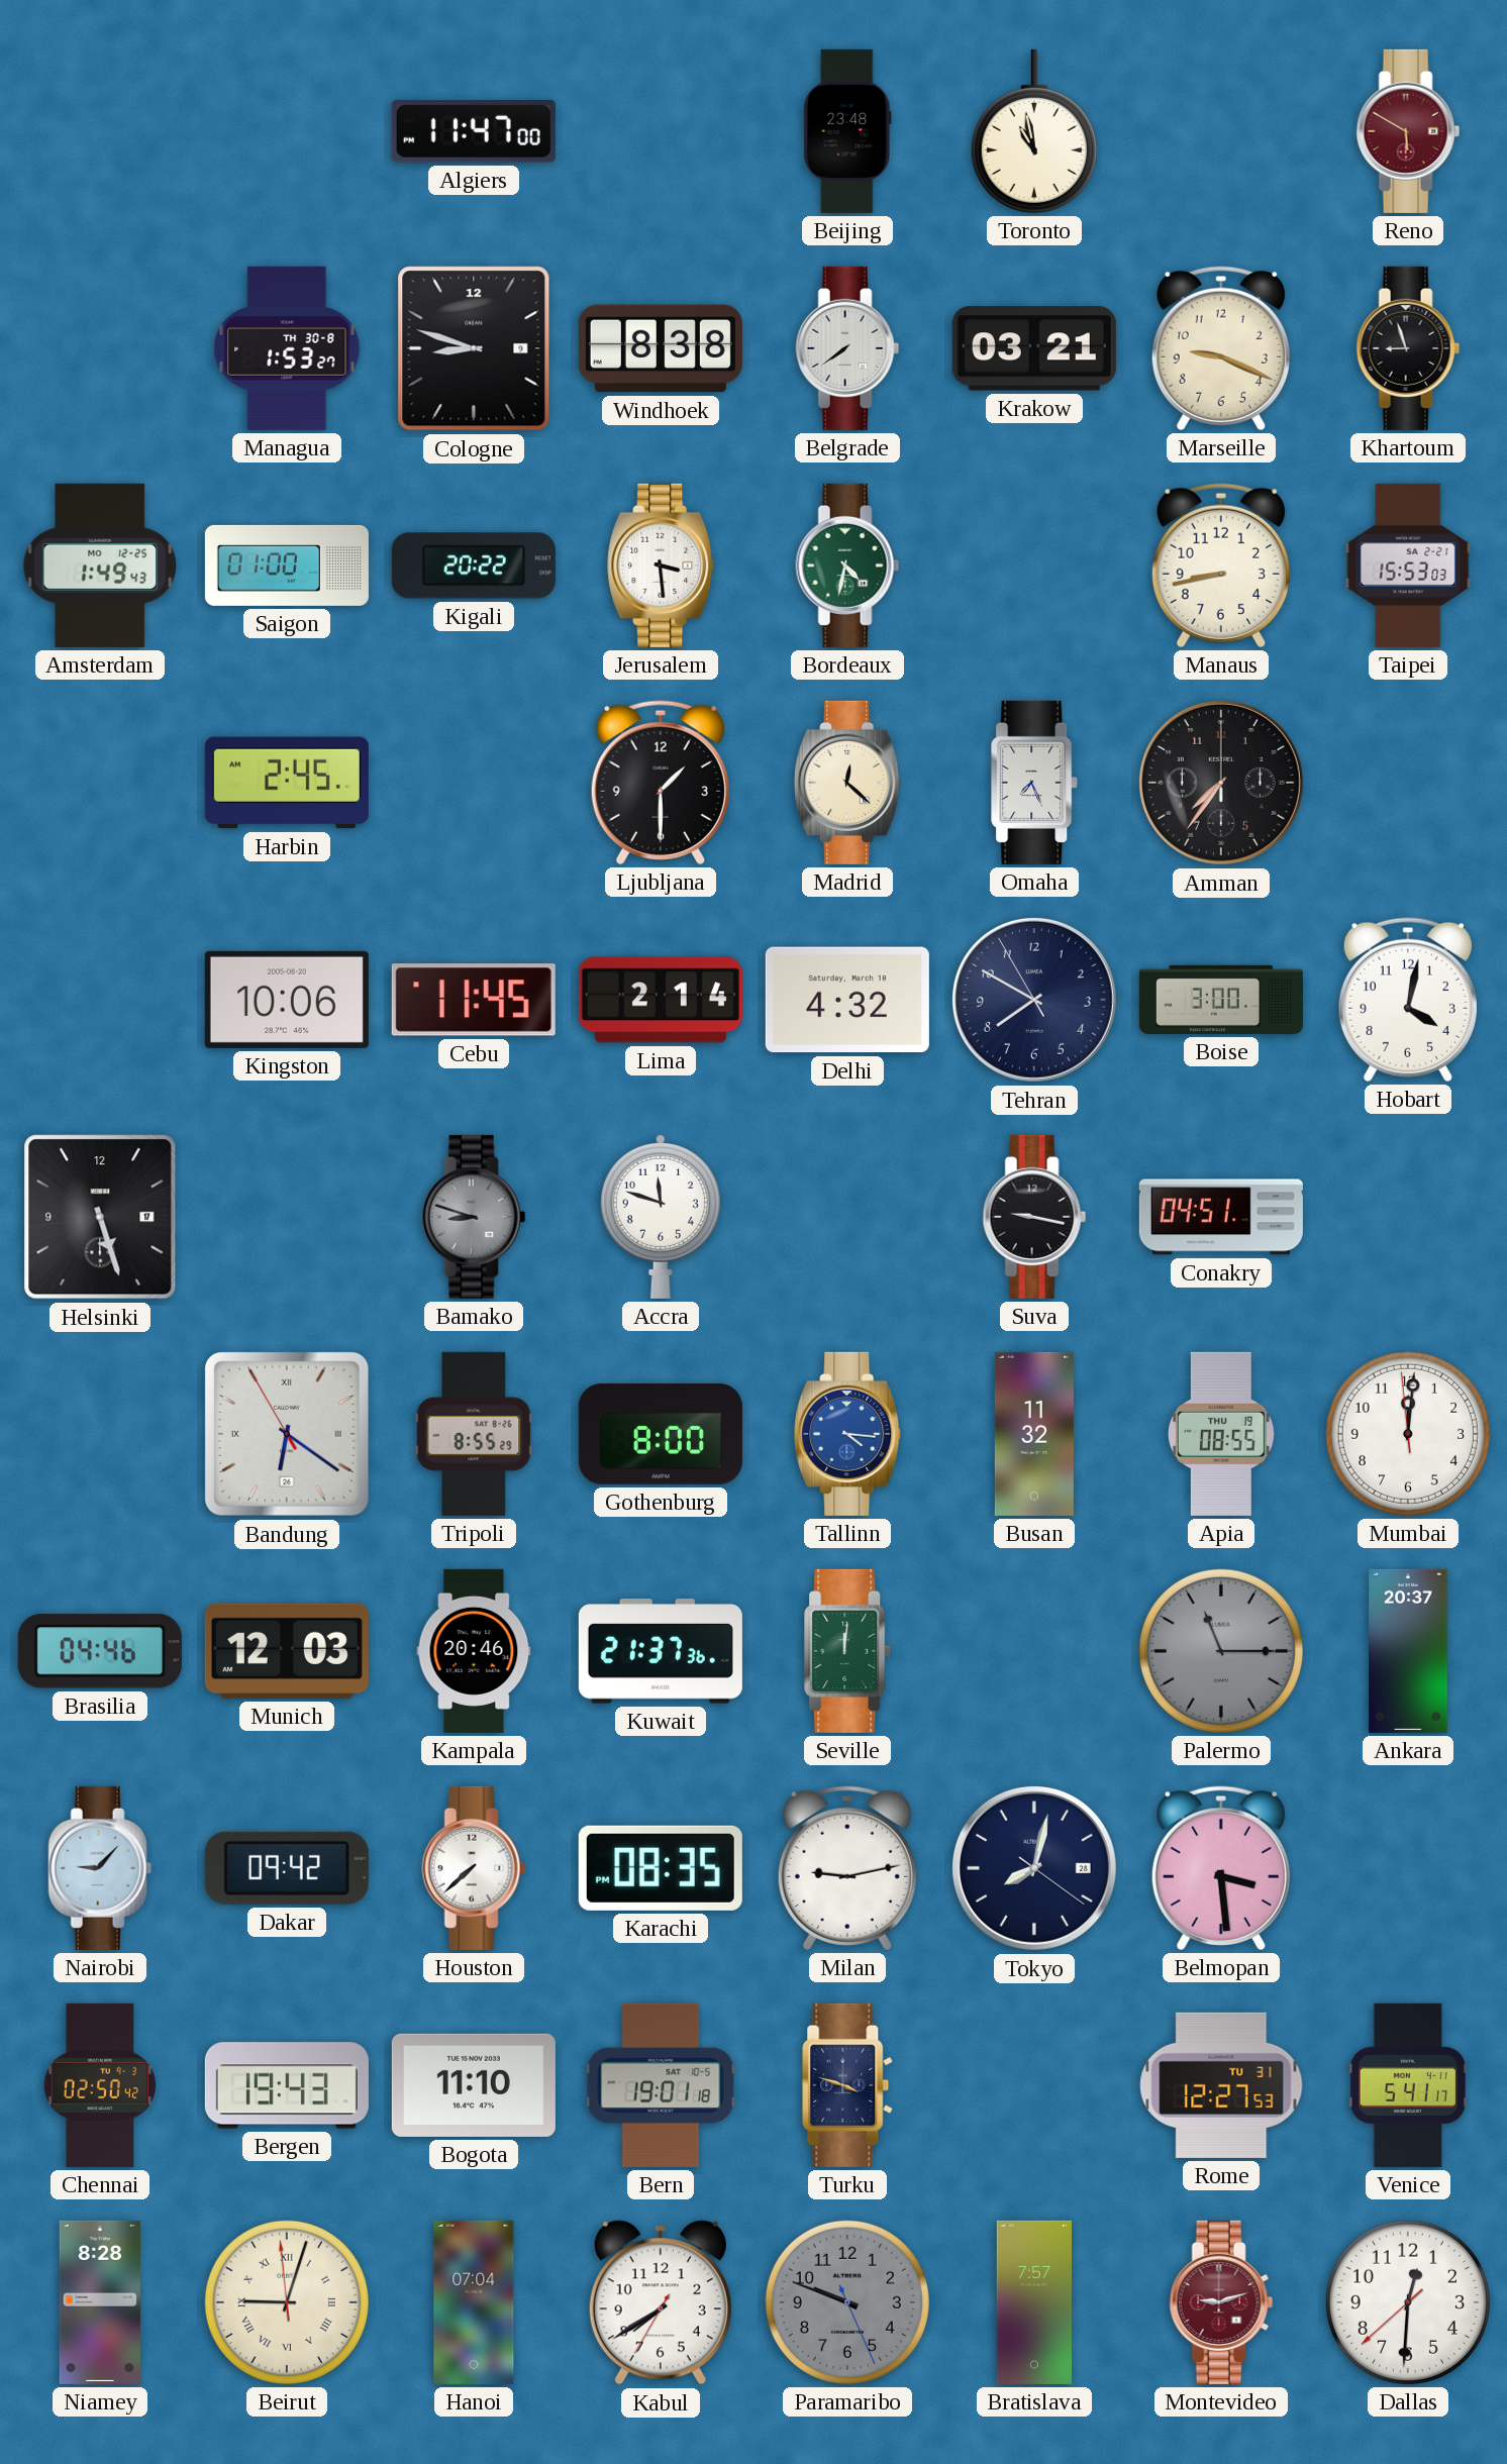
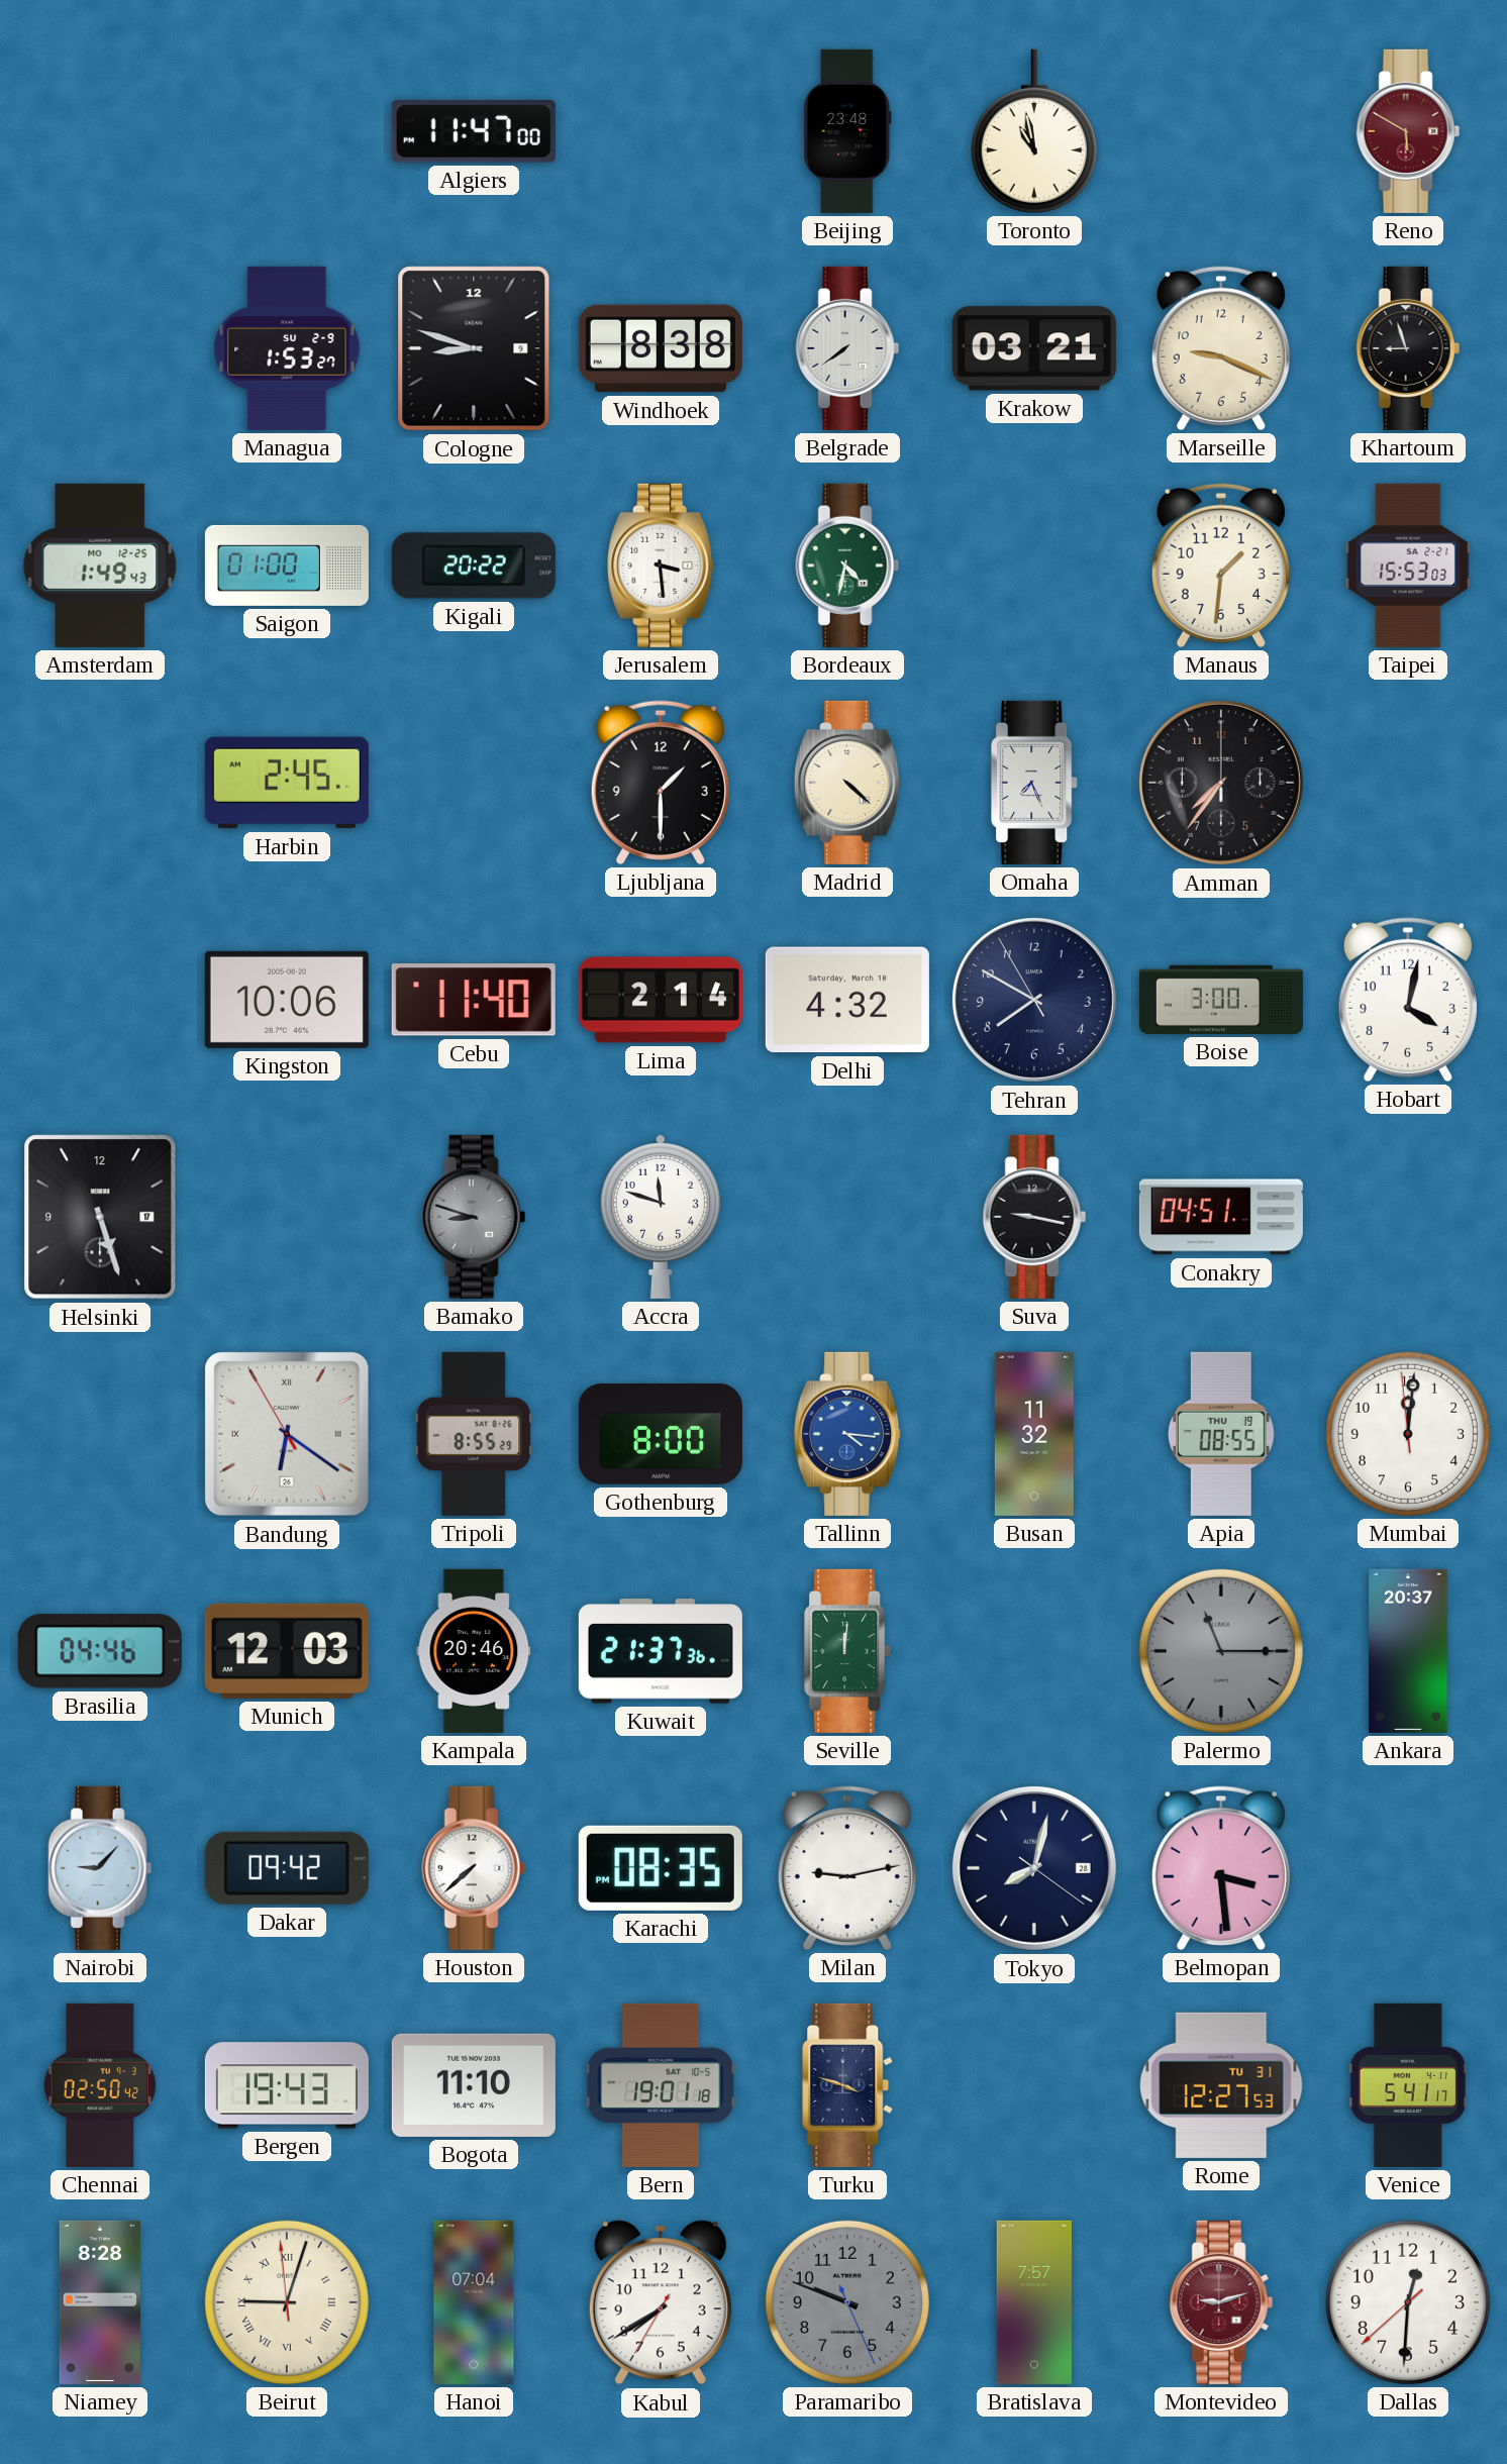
Managua date: TH 30-8 -> SU 2-9
Manaus: 8:43 -> 1:31
Madrid: 12:22 -> 4:22
Cebu: 11:45 -> 11:40
